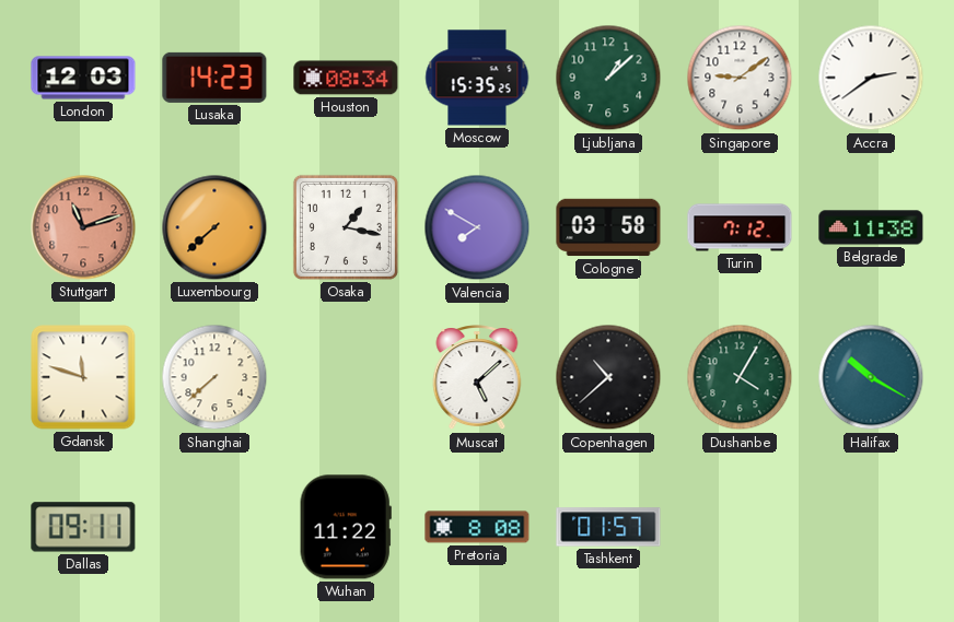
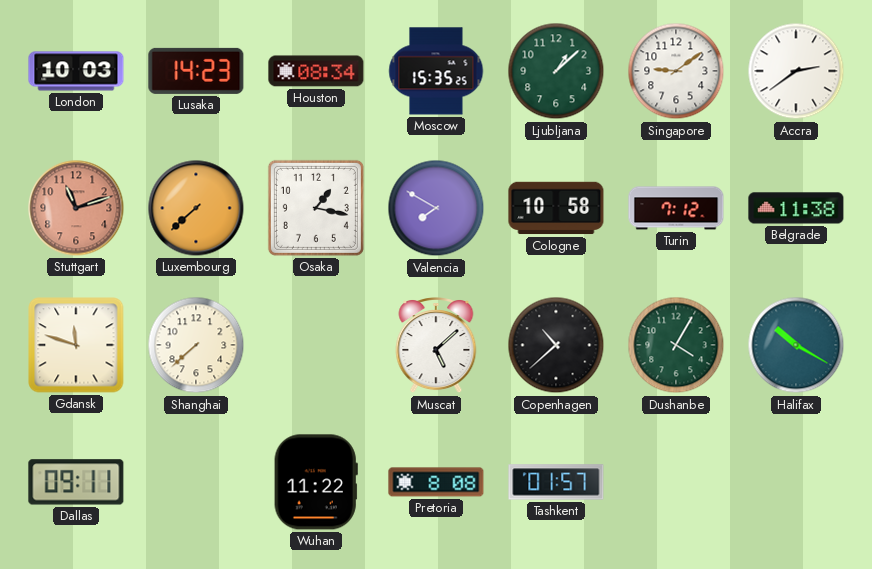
London: 12:03 -> 10:03
Cologne: 03:58 -> 10:58
